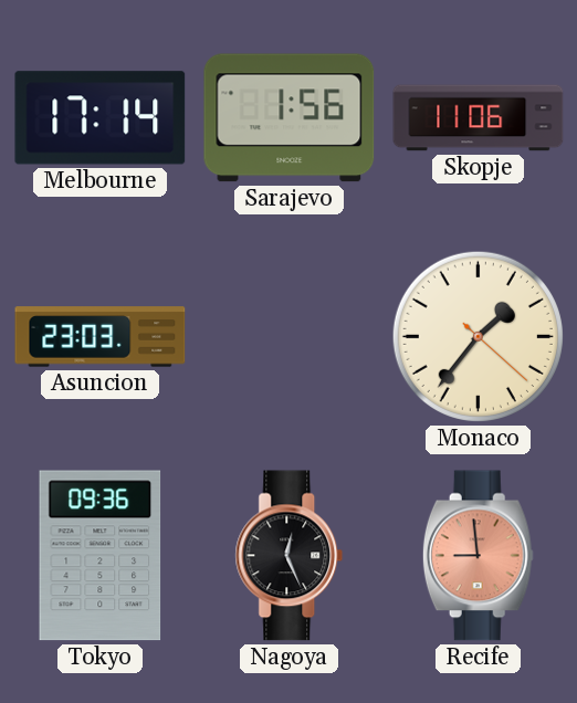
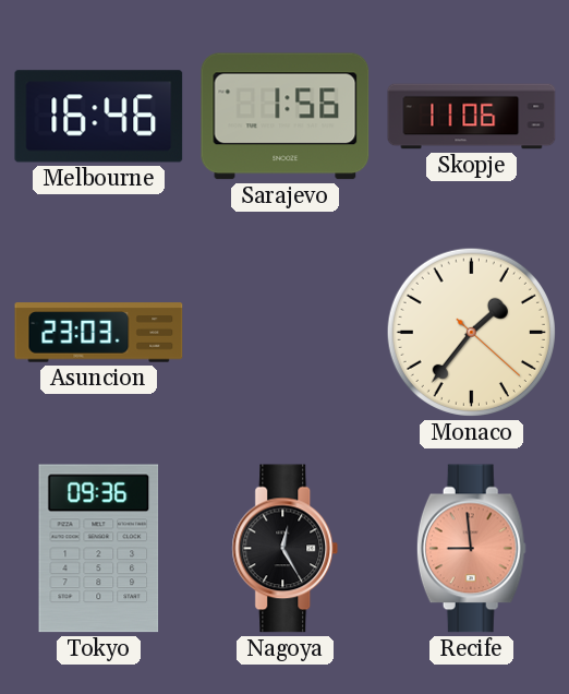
Melbourne: 17:14 -> 16:46
Nagoya: 12:26 -> 12:25
